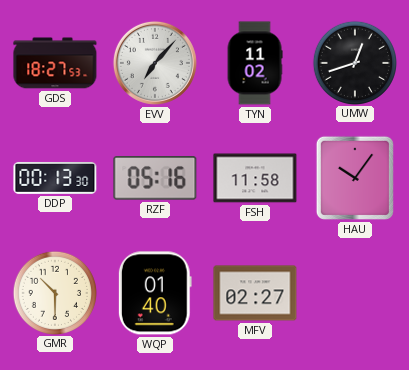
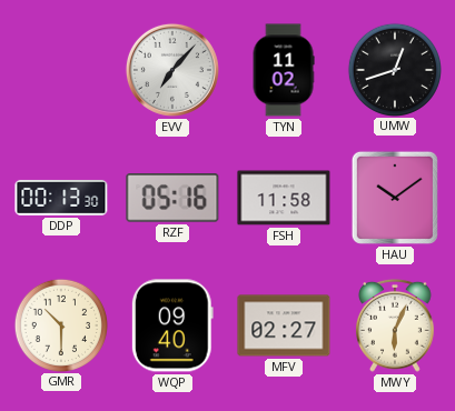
GDS: 18:27 -> none
HAU: 10:06 -> 10:09
WQP: 01:40 -> 09:40
MWY: none -> 6:04
